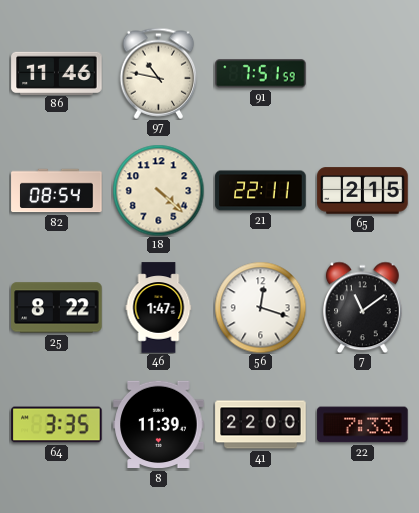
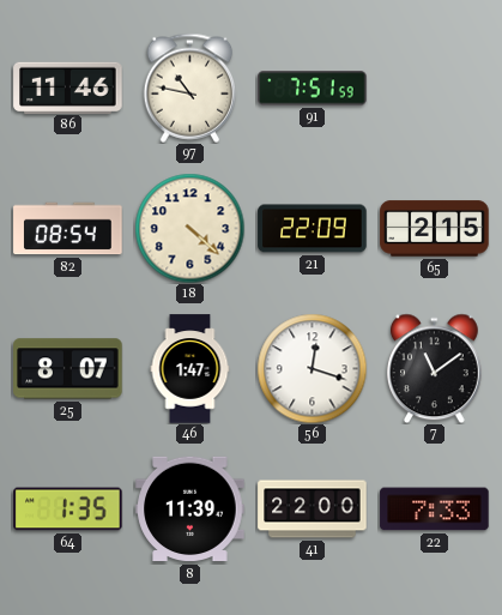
21: 22:11 -> 22:09
25: 8:22 -> 8:07
64: 3:35 -> 1:35
